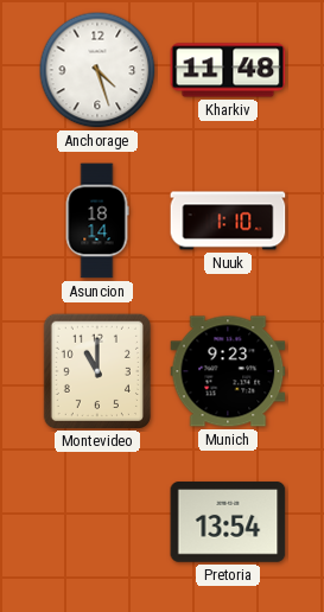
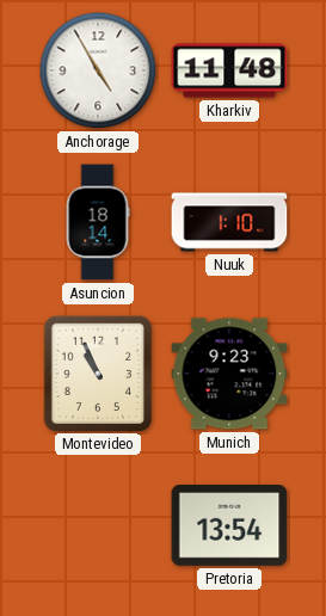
Anchorage: 4:27 -> 4:55
Montevideo: 11:00 -> 10:56
